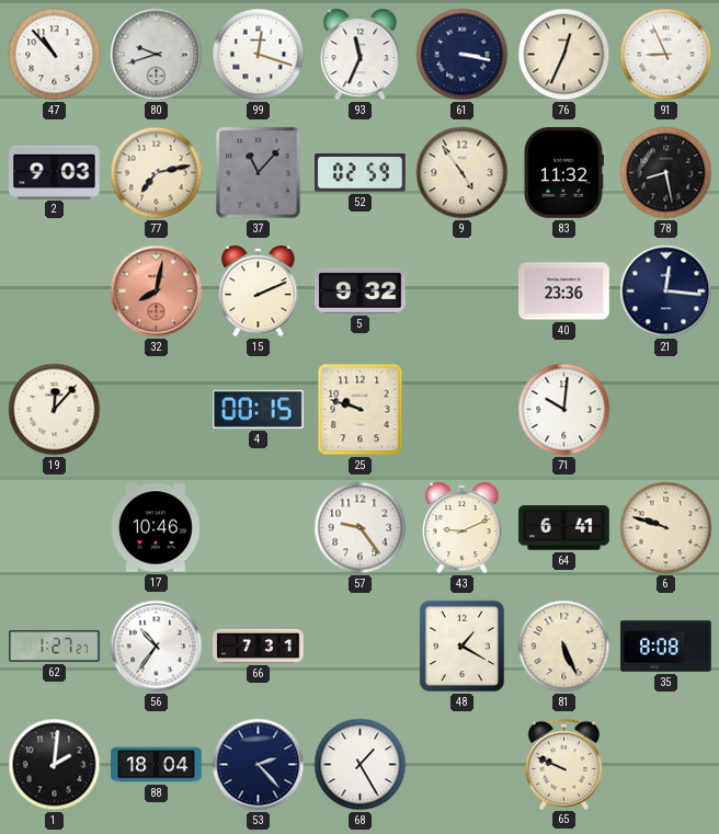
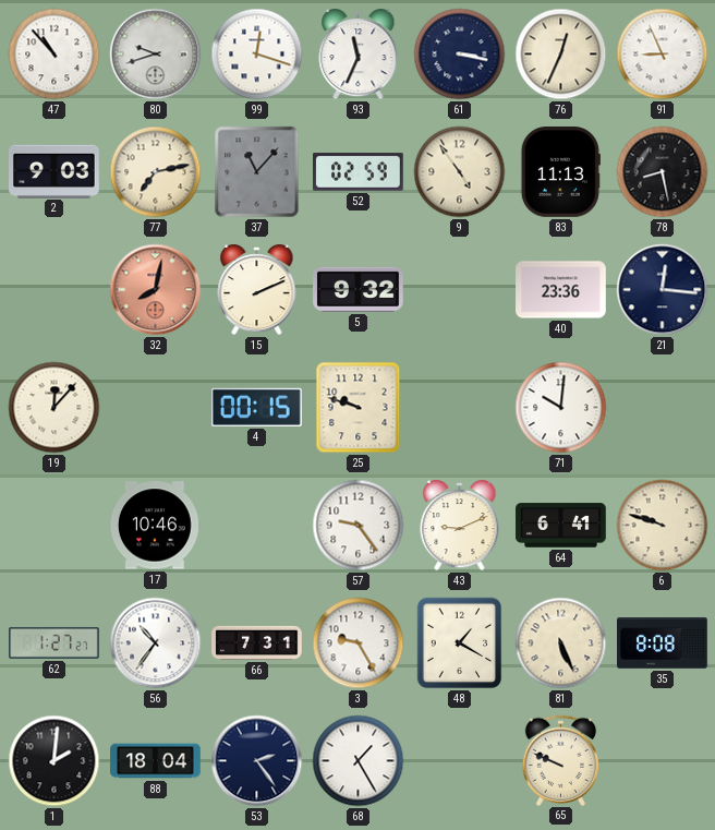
83: 11:32 -> 11:13
3: none -> 9:25
53: 2:23 -> 2:24
